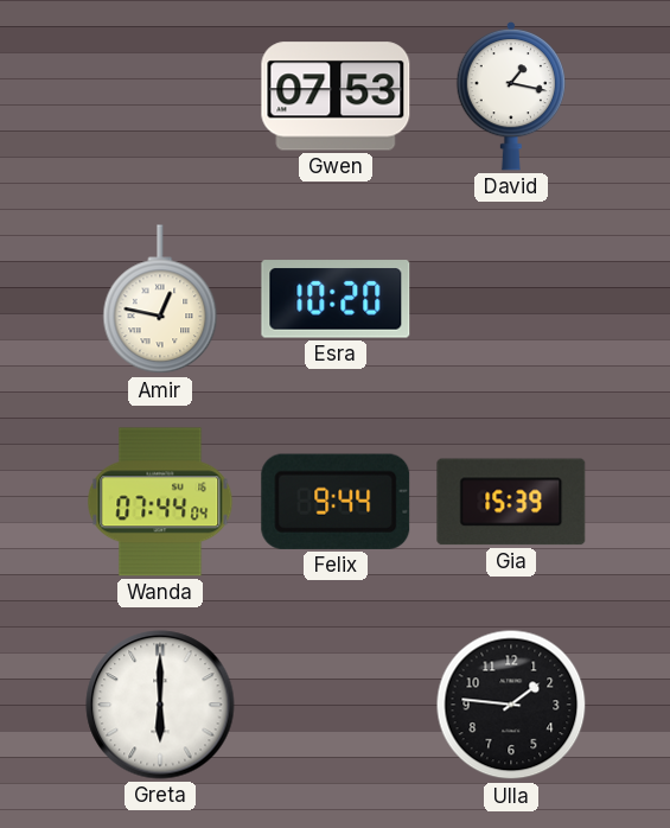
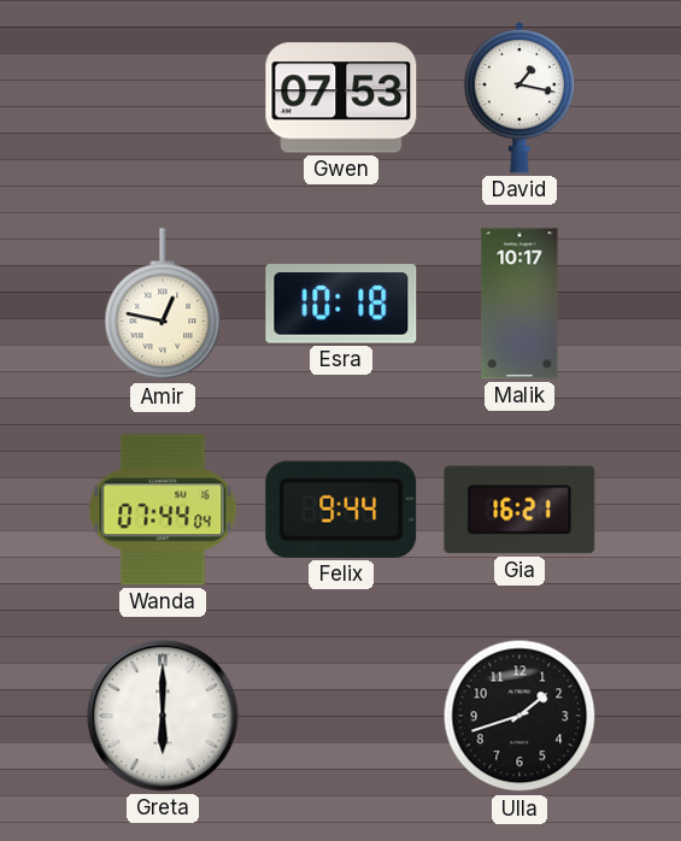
Esra: 10:20 -> 10:18
Malik: none -> 10:17
Gia: 15:39 -> 16:21
Ulla: 1:46 -> 1:42
